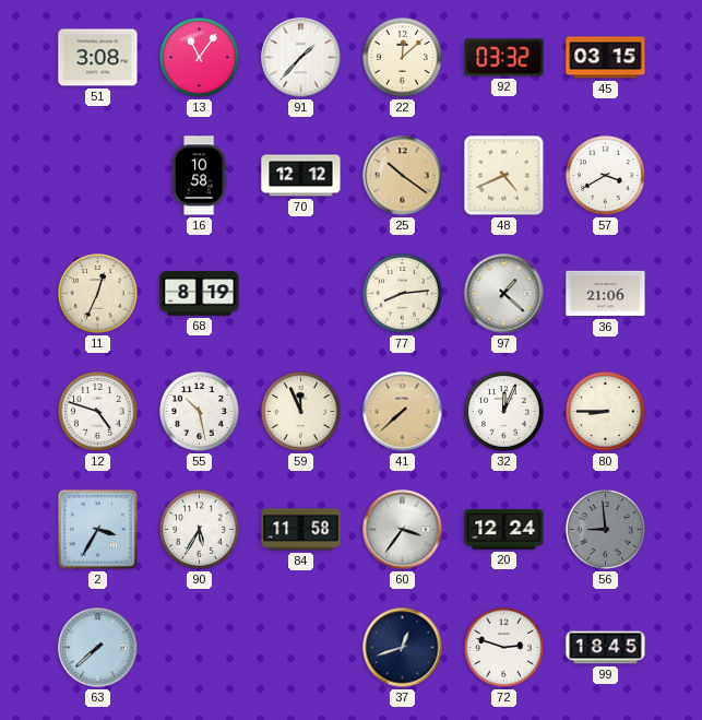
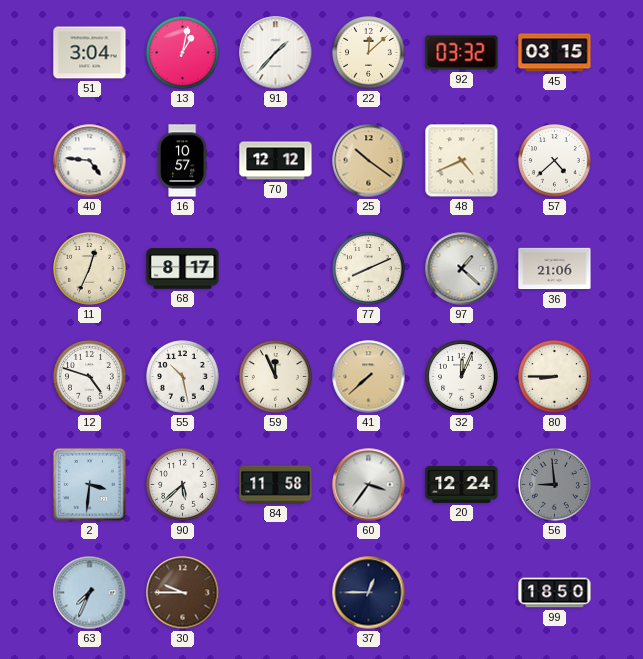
51: 3:08 -> 3:04
13: 11:06 -> 1:02
40: none -> 4:46
16: 10:58 -> 10:57
57: 3:40 -> 4:38
68: 8:19 -> 8:17
77: 8:14 -> 8:11
2: 3:35 -> 3:31
90: 5:35 -> 5:38
63: 7:38 -> 7:34
30: none -> 9:45
37: 12:42 -> 12:45
72: 2:48 -> none
99: 18:45 -> 18:50
